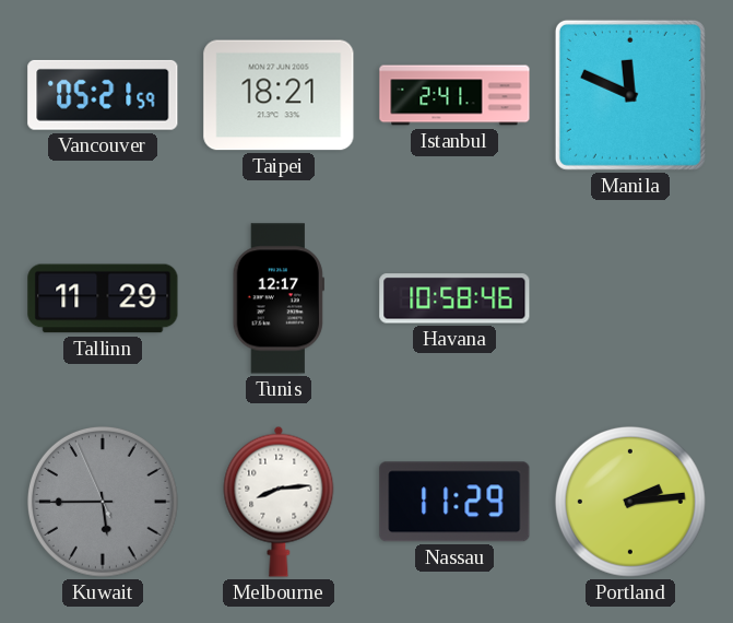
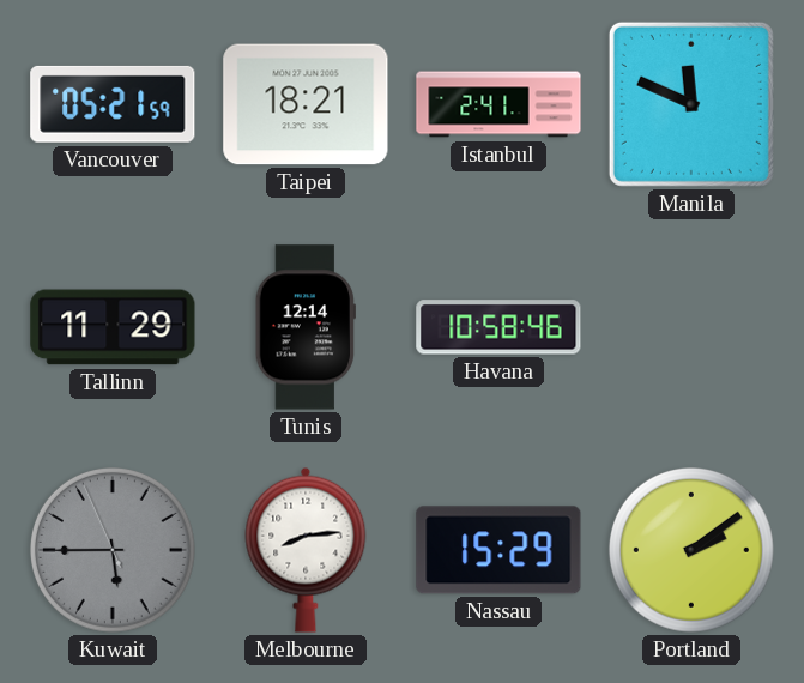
Tunis: 12:17 -> 12:14
Nassau: 11:29 -> 15:29
Portland: 2:14 -> 2:09
